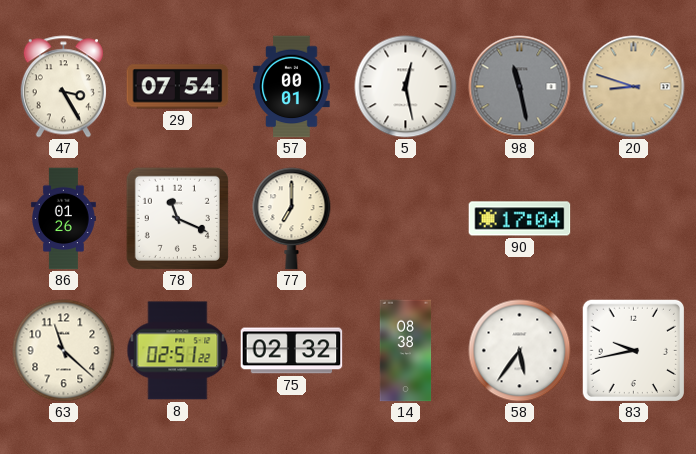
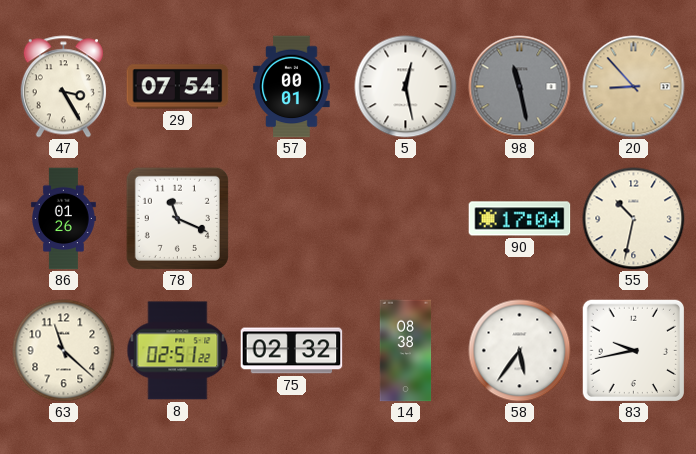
20: 8:48 -> 8:53
77: 7:00 -> none
55: none -> 10:32
